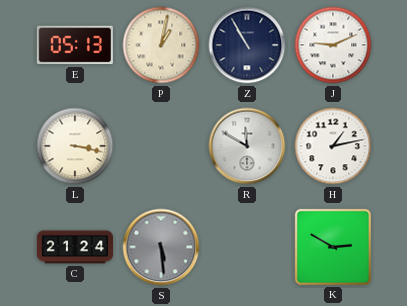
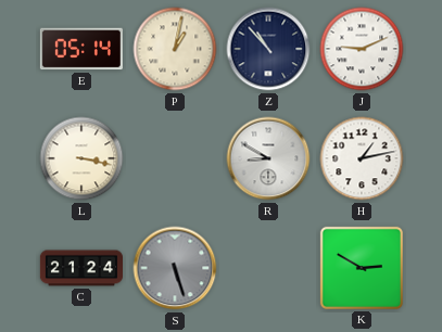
E: 05:13 -> 05:14
Z: 10:55 -> 10:53
R: 11:50 -> 8:50
S: 5:29 -> 5:27
